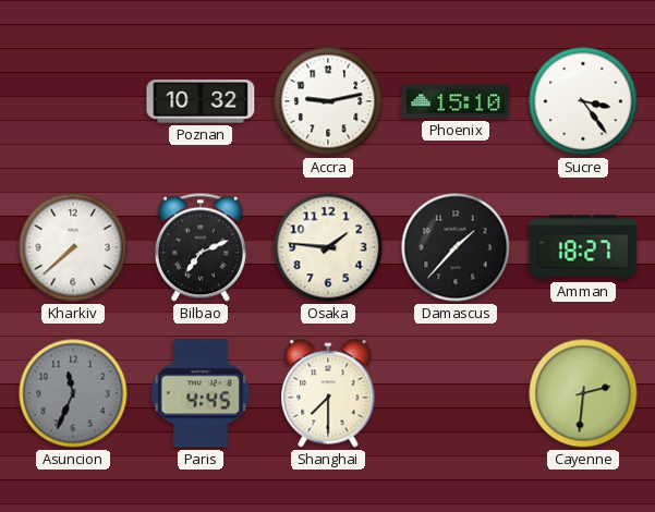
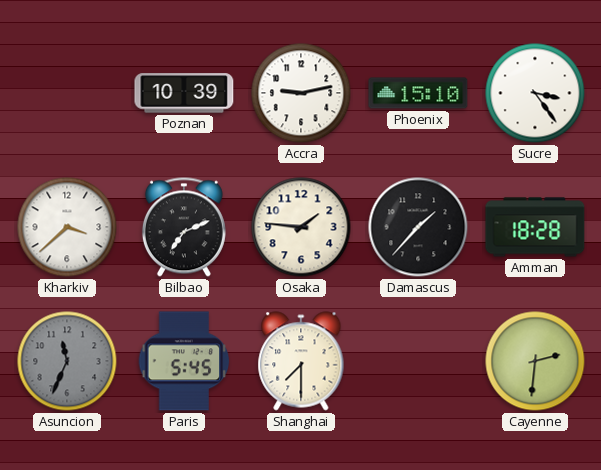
Poznan: 10:32 -> 10:39
Kharkiv: 7:38 -> 3:38
Amman: 18:27 -> 18:28
Paris: 4:45 -> 5:45
